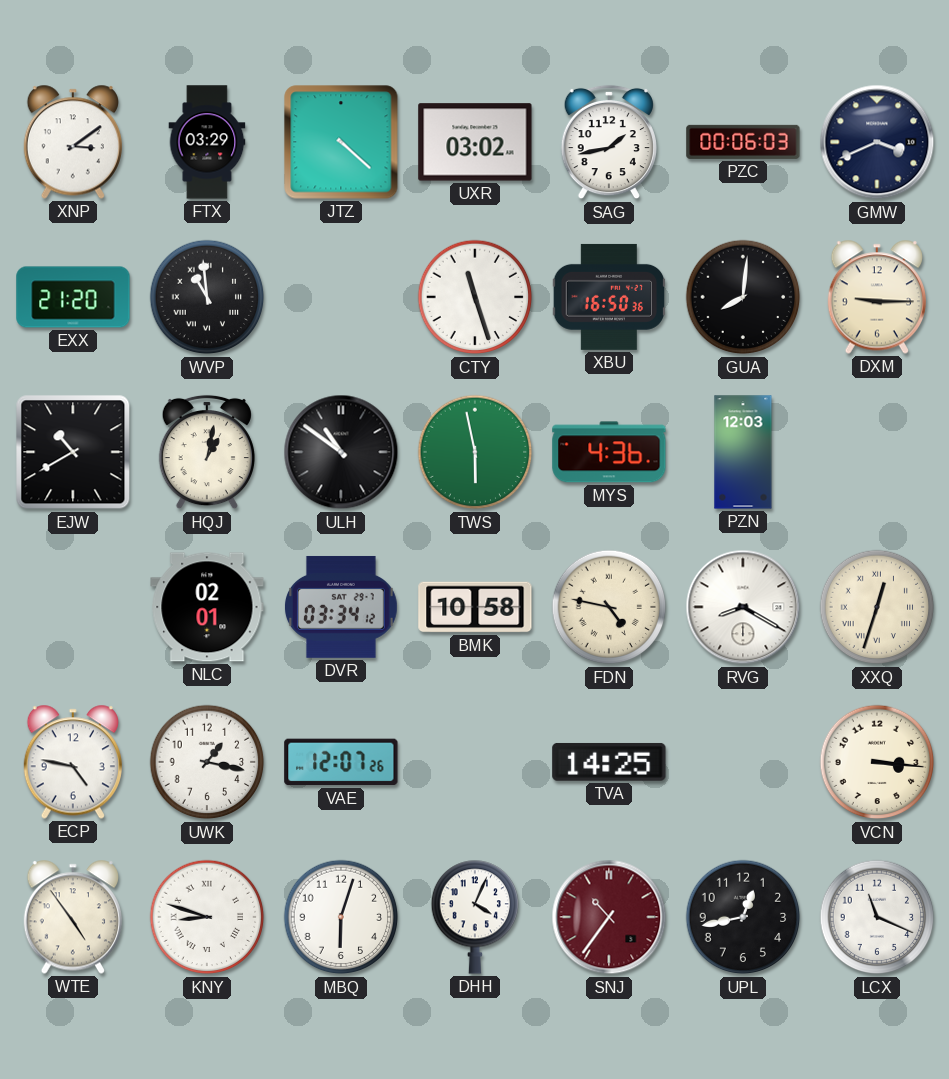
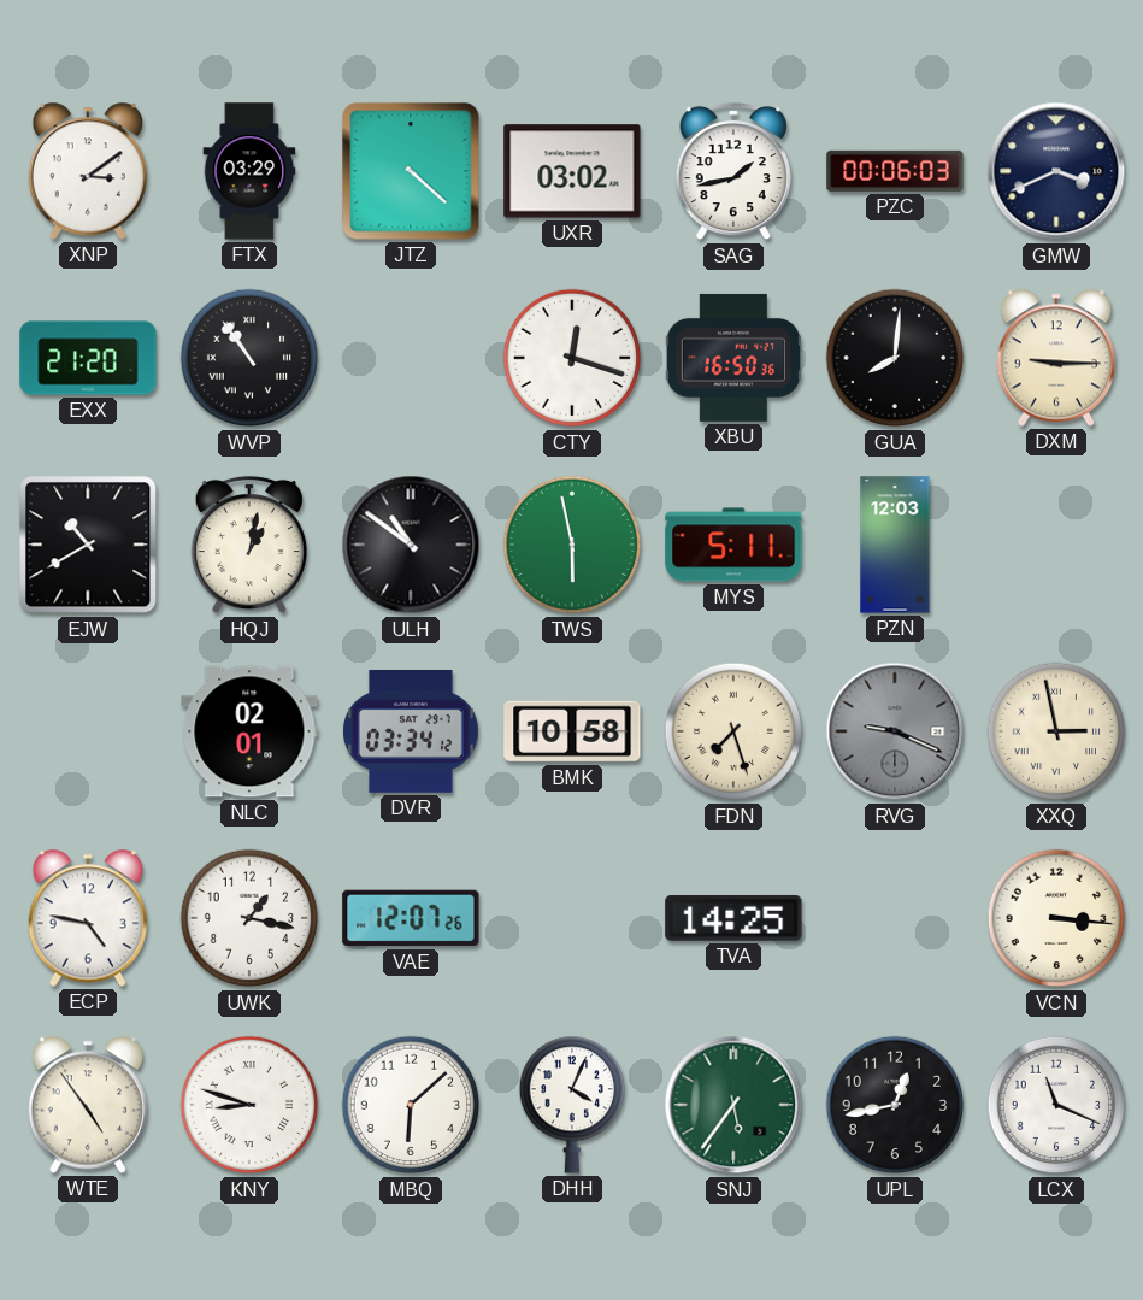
WVP: 10:59 -> 10:54
CTY: 11:27 -> 12:18
MYS: 4:36 -> 5:11
FDN: 4:47 -> 7:27
RVG: 8:20 -> 9:19
RVG dial: white -> grey
XXQ: 12:33 -> 2:58
MBQ: 6:03 -> 6:08
SNJ: 10:36 -> 5:36
SNJ dial: burgundy -> green
